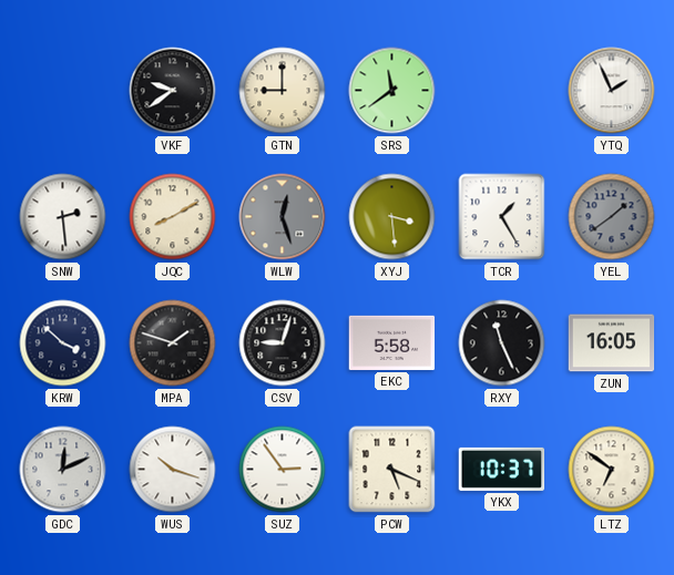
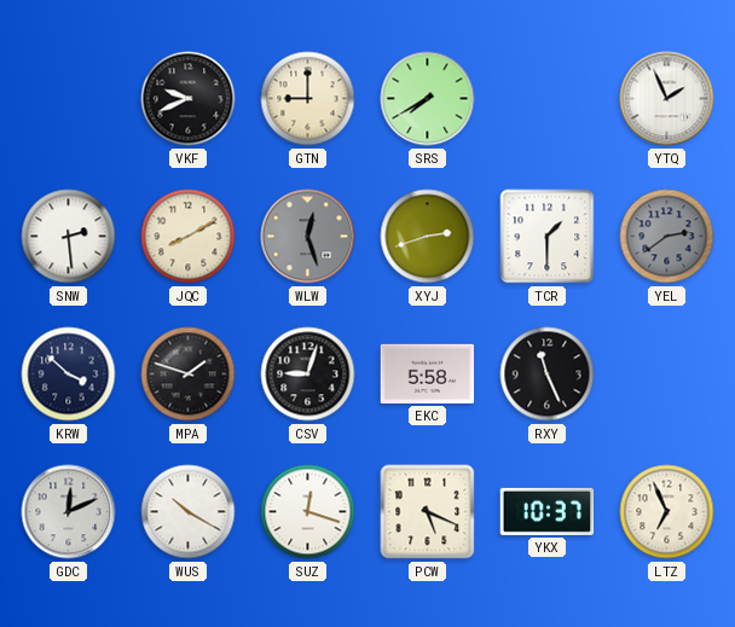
VKF: 9:39 -> 9:41
SRS: 11:39 -> 7:40
XYJ: 3:29 -> 2:42
TCR: 1:25 -> 1:30
YEL: 1:39 -> 2:39
ZUN: 16:05 -> none
WUS: 10:18 -> 10:20
SUZ: 2:54 -> 12:18
LTZ: 6:51 -> 6:56
